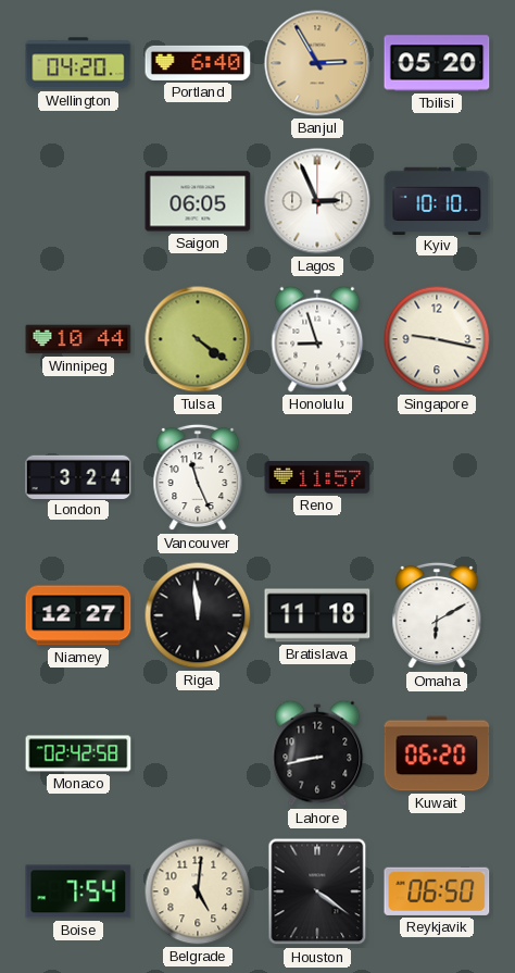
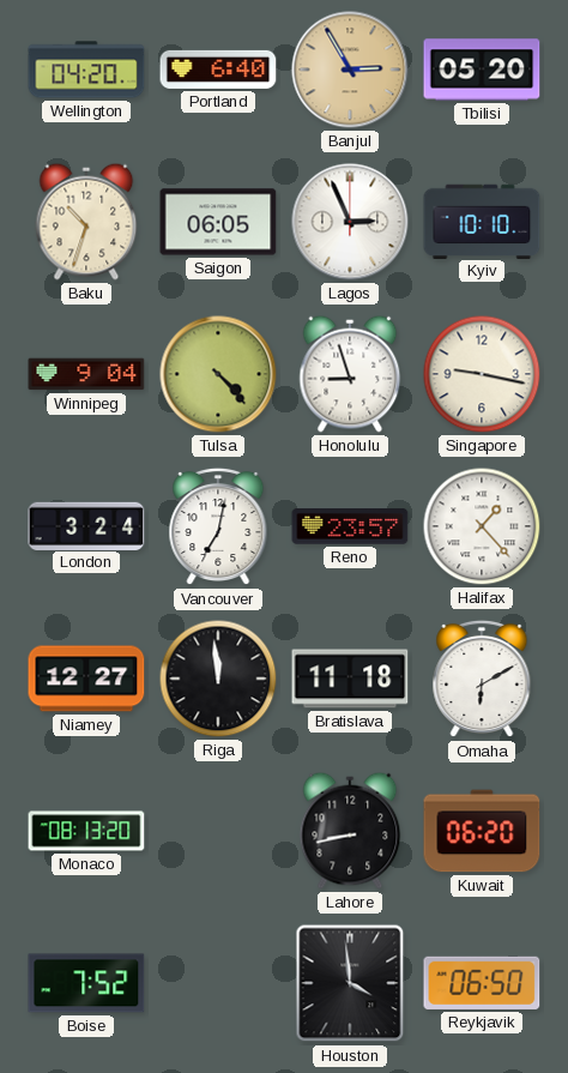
Baku: none -> 10:33
Winnipeg: 10:44 -> 9:04
Tulsa: 4:21 -> 4:23
Vancouver: 11:26 -> 7:02
Reno: 11:57 -> 23:57
Halifax: none -> 1:23
Monaco: 02:42 -> 08:13
Boise: 7:54 -> 7:52
Belgrade: 5:01 -> none
Houston: 4:21 -> 3:59
